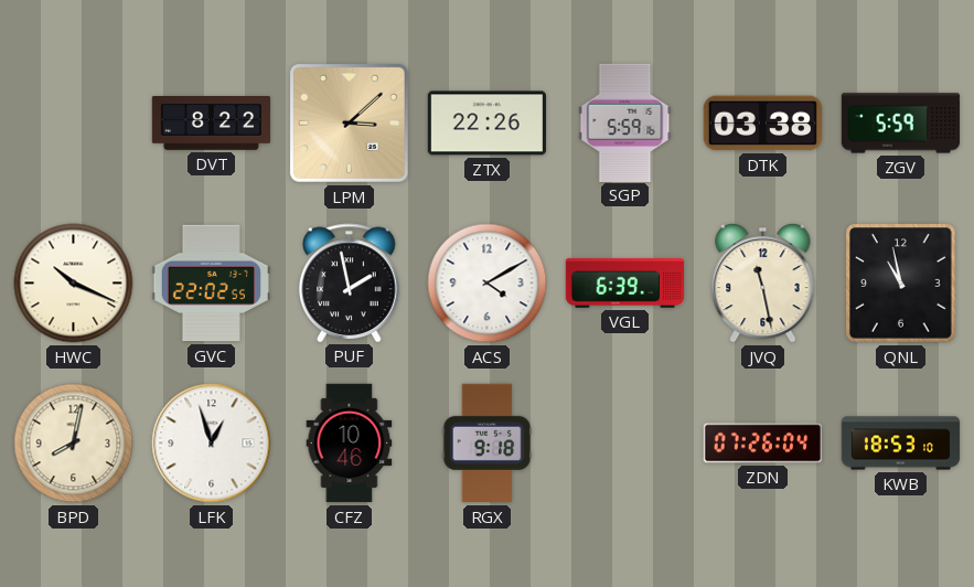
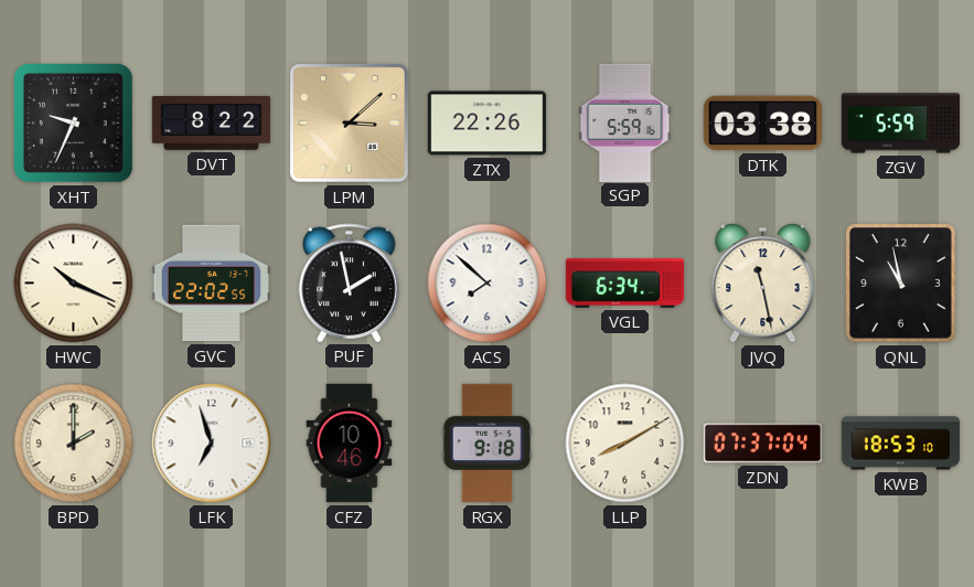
XHT: none -> 9:34
ACS: 4:10 -> 7:52
VGL: 6:39 -> 6:34
BPD: 8:02 -> 2:00
LFK: 12:57 -> 6:57
LLP: none -> 8:10
ZDN: 07:26 -> 07:37
